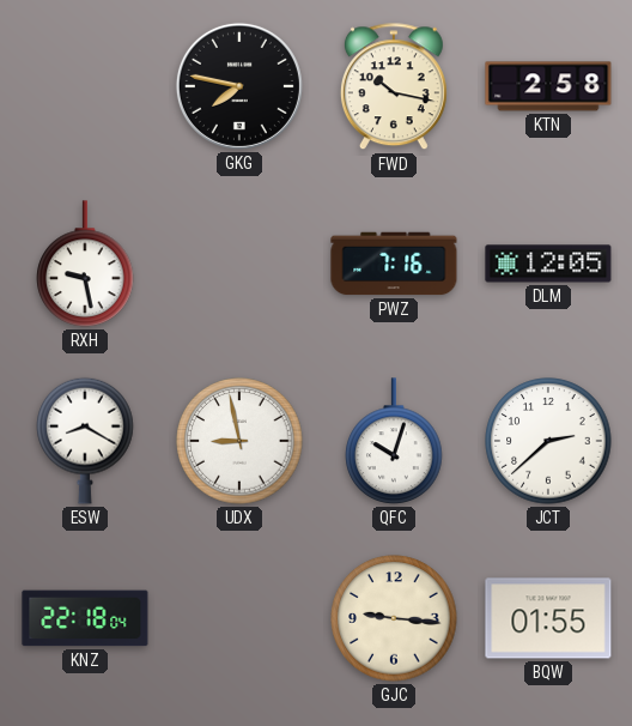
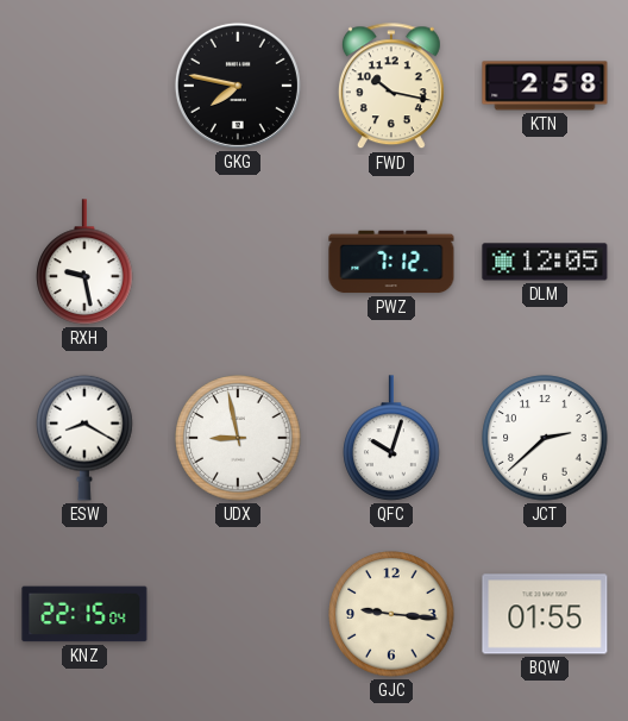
PWZ: 7:16 -> 7:12
KNZ: 22:18 -> 22:15
